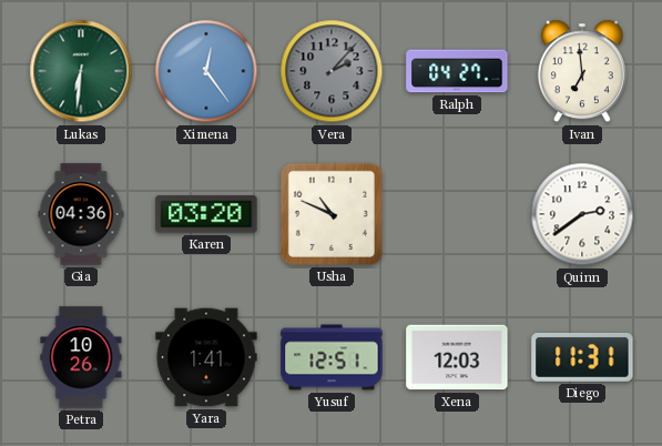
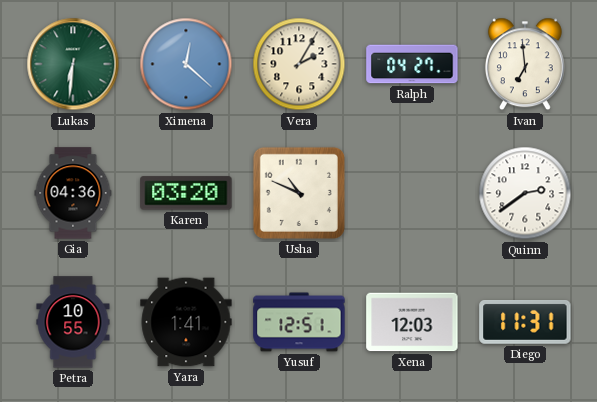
Ximena: 12:24 -> 12:22
Vera: 2:07 -> 2:05
Vera dial: grey -> cream
Petra: 10:26 -> 10:55
